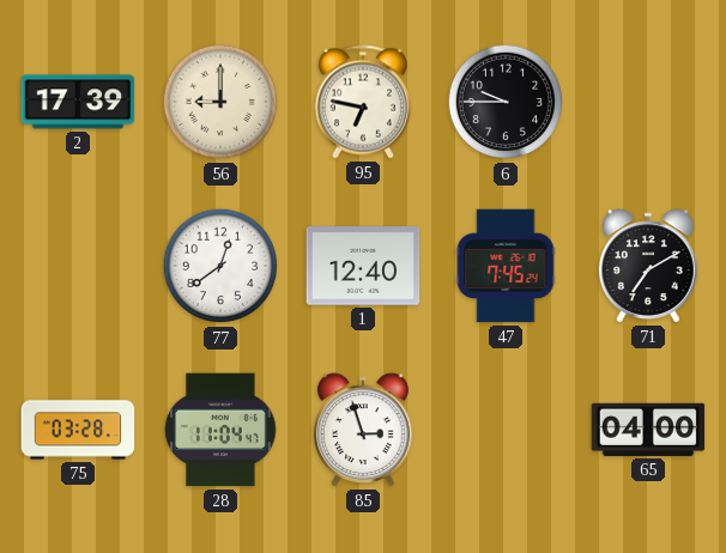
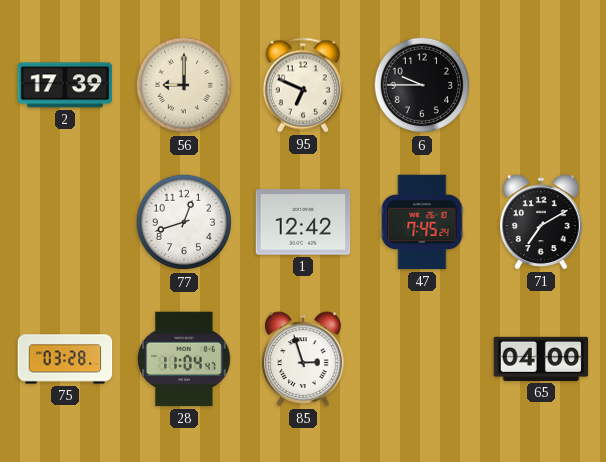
95: 6:47 -> 6:49
77: 12:39 -> 12:42
1: 12:40 -> 12:42
